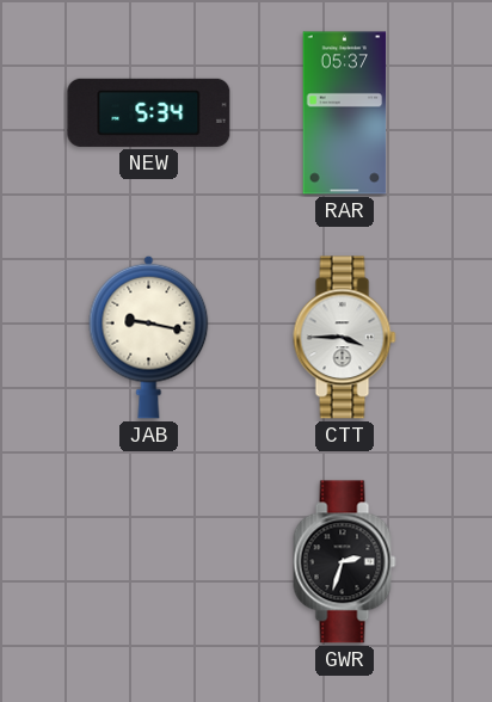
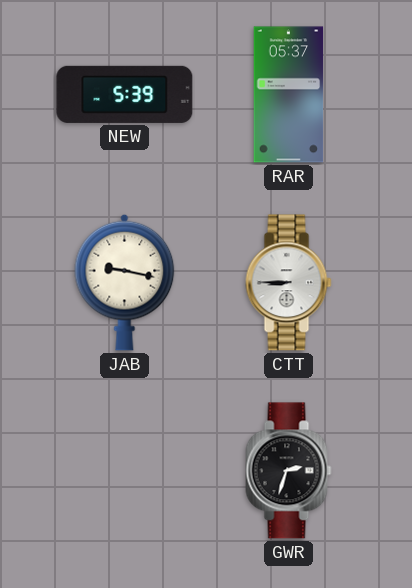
NEW: 5:34 -> 5:39
CTT: 3:45 -> 8:45
